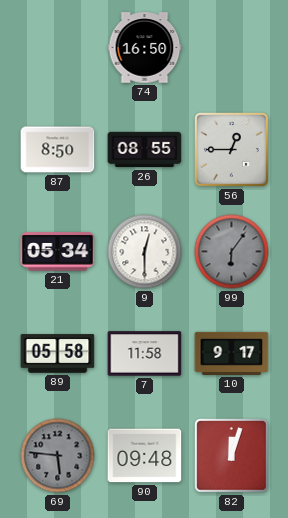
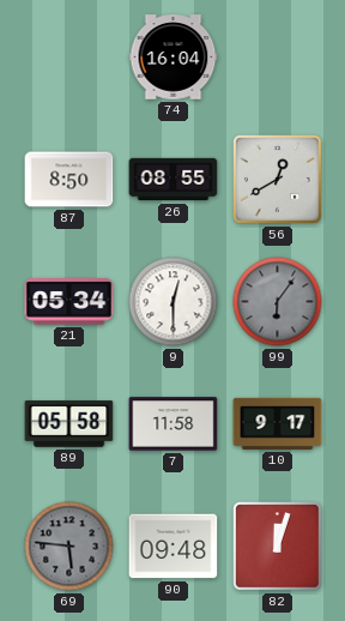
74: 16:50 -> 16:04
56: 12:45 -> 12:40
